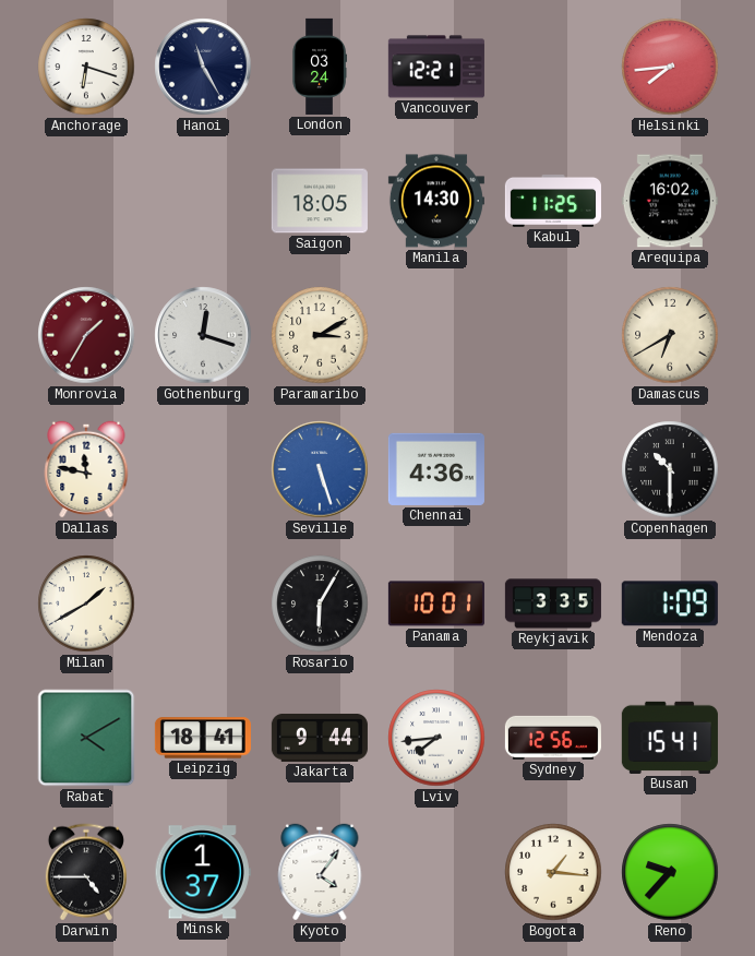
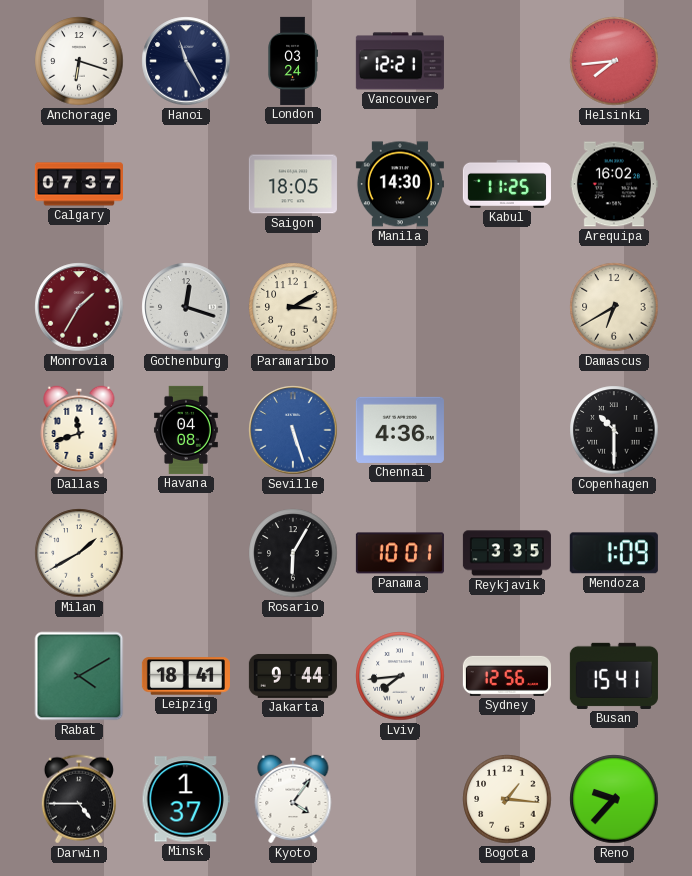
Calgary: none -> 07:37
Dallas: 11:47 -> 11:42
Havana: none -> 04:08
